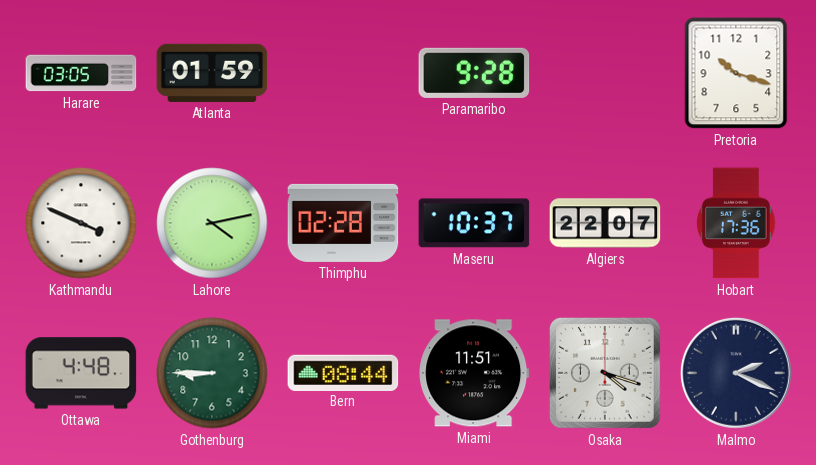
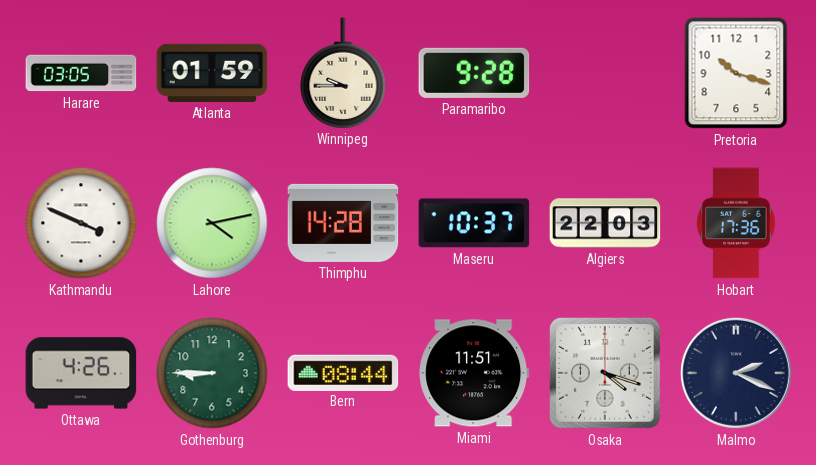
Winnipeg: none -> 9:45
Thimphu: 02:28 -> 14:28
Algiers: 22:07 -> 22:03
Ottawa: 4:48 -> 4:26
